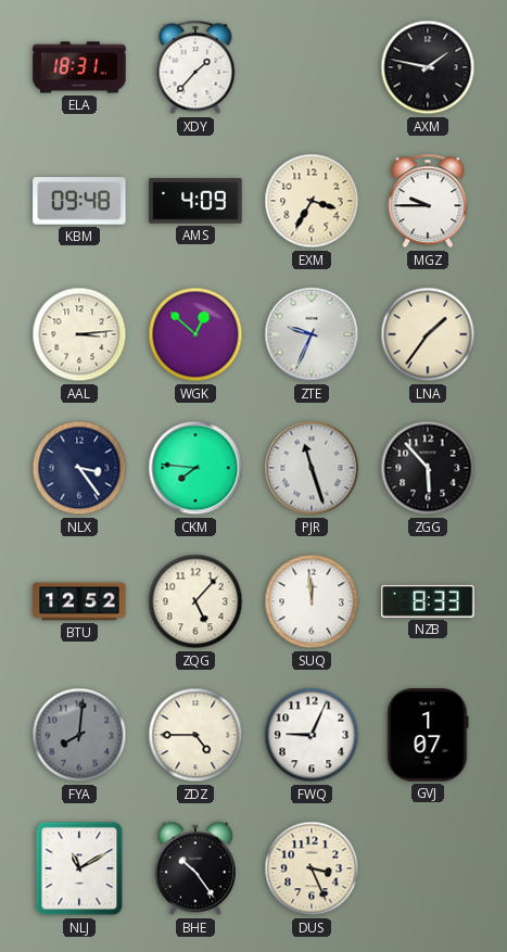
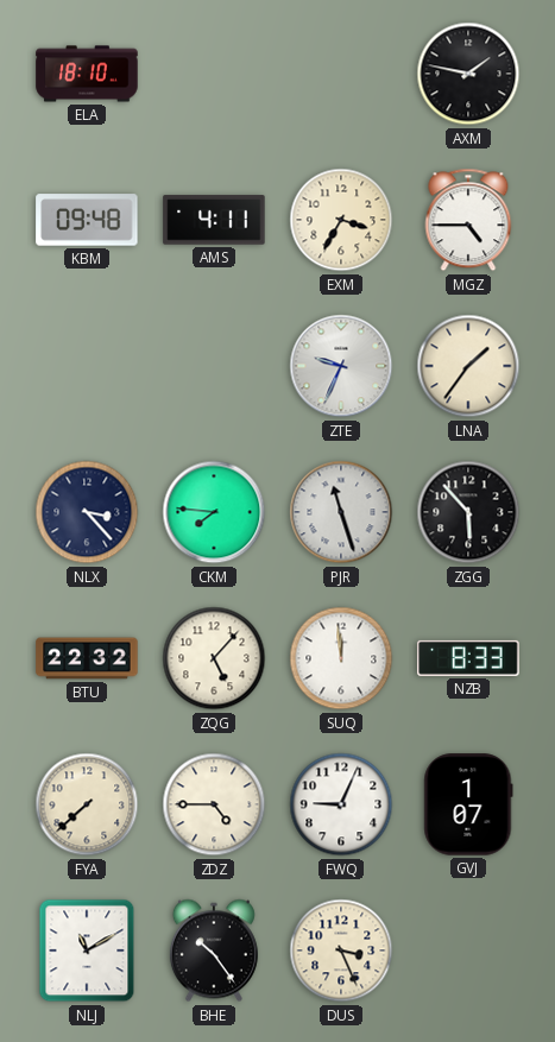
ELA: 18:31 -> 18:10
XDY: 1:37 -> none
AMS: 4:09 -> 4:11
MGZ: 9:45 -> 4:45
AAL: 3:14 -> none
WGK: 12:52 -> none
NLX: 3:24 -> 3:23
BTU: 12:52 -> 22:32
FYA: 8:01 -> 7:38
FYA dial: grey -> cream
